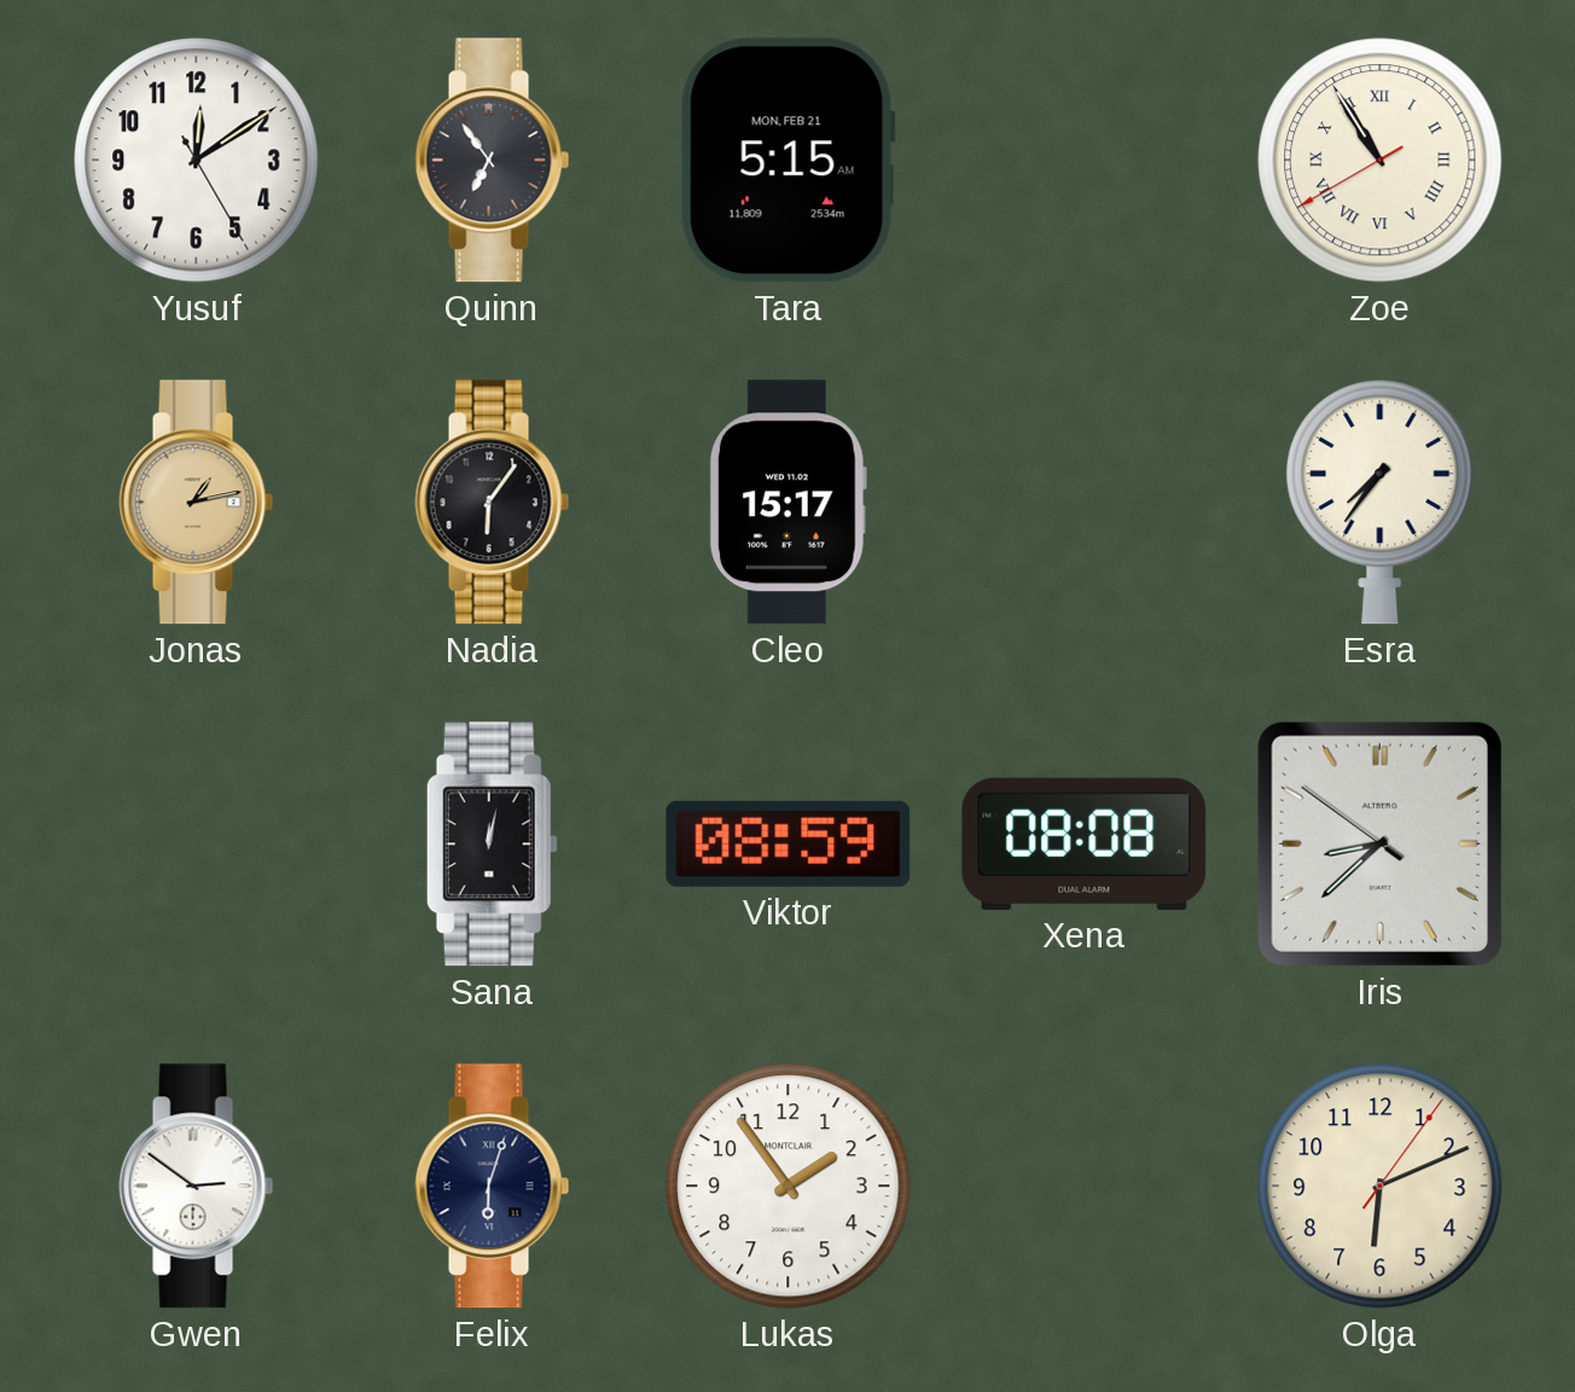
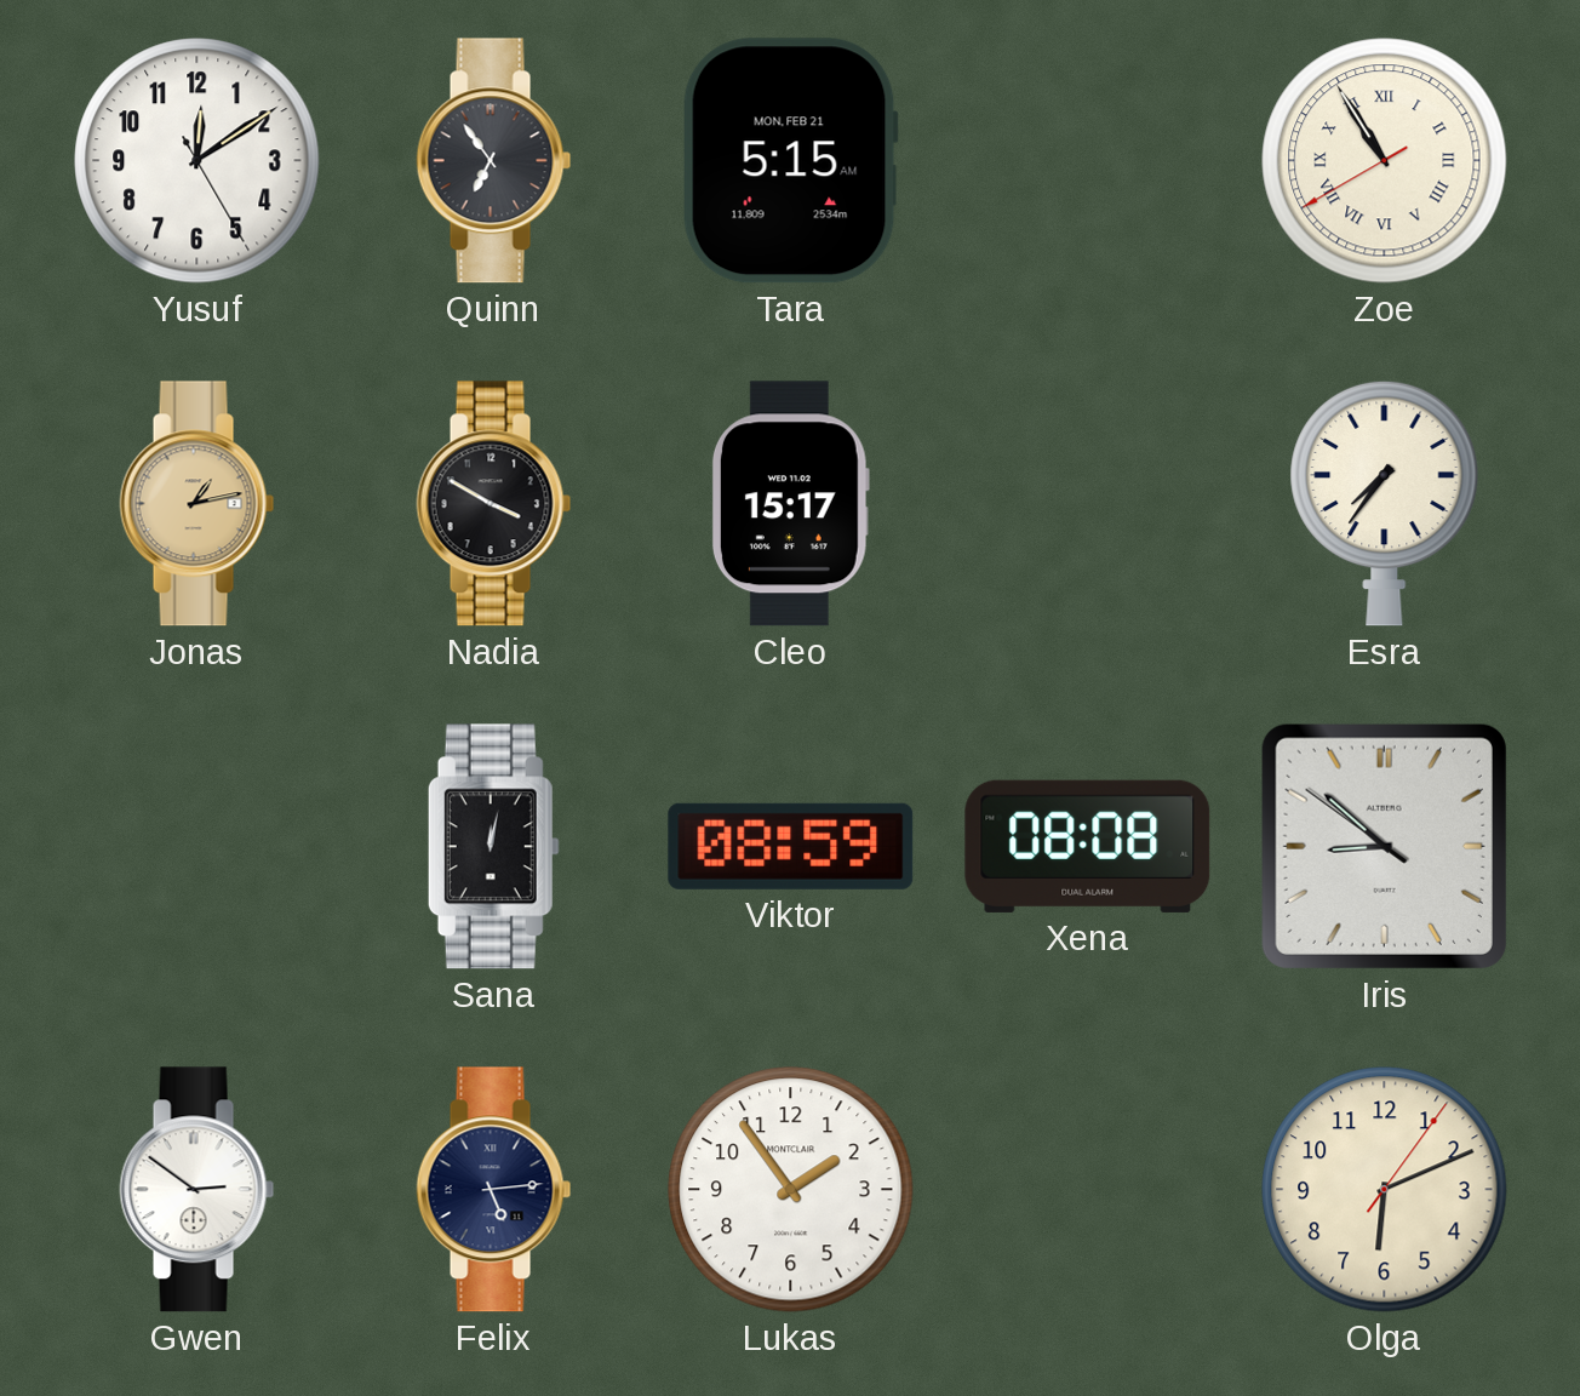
Nadia: 6:06 -> 3:50
Iris: 8:37 -> 8:51
Felix: 6:03 -> 5:14
